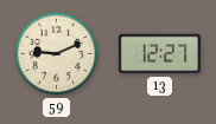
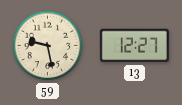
59: 9:11 -> 9:28
